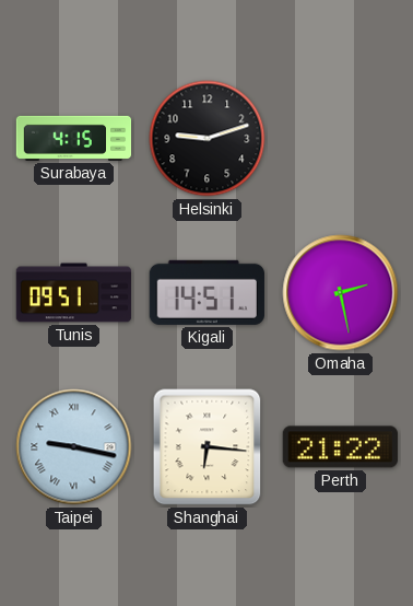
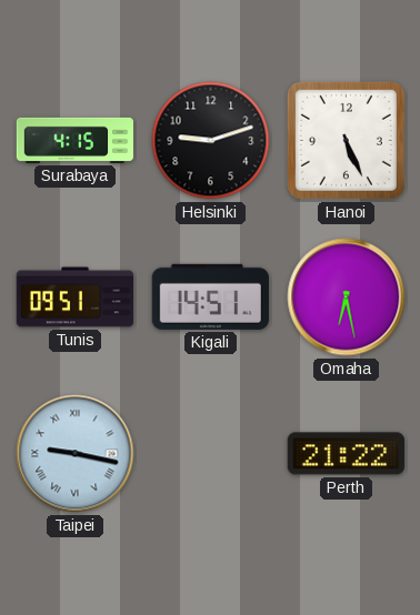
Hanoi: none -> 5:26
Omaha: 2:28 -> 6:28
Shanghai: 6:16 -> none
